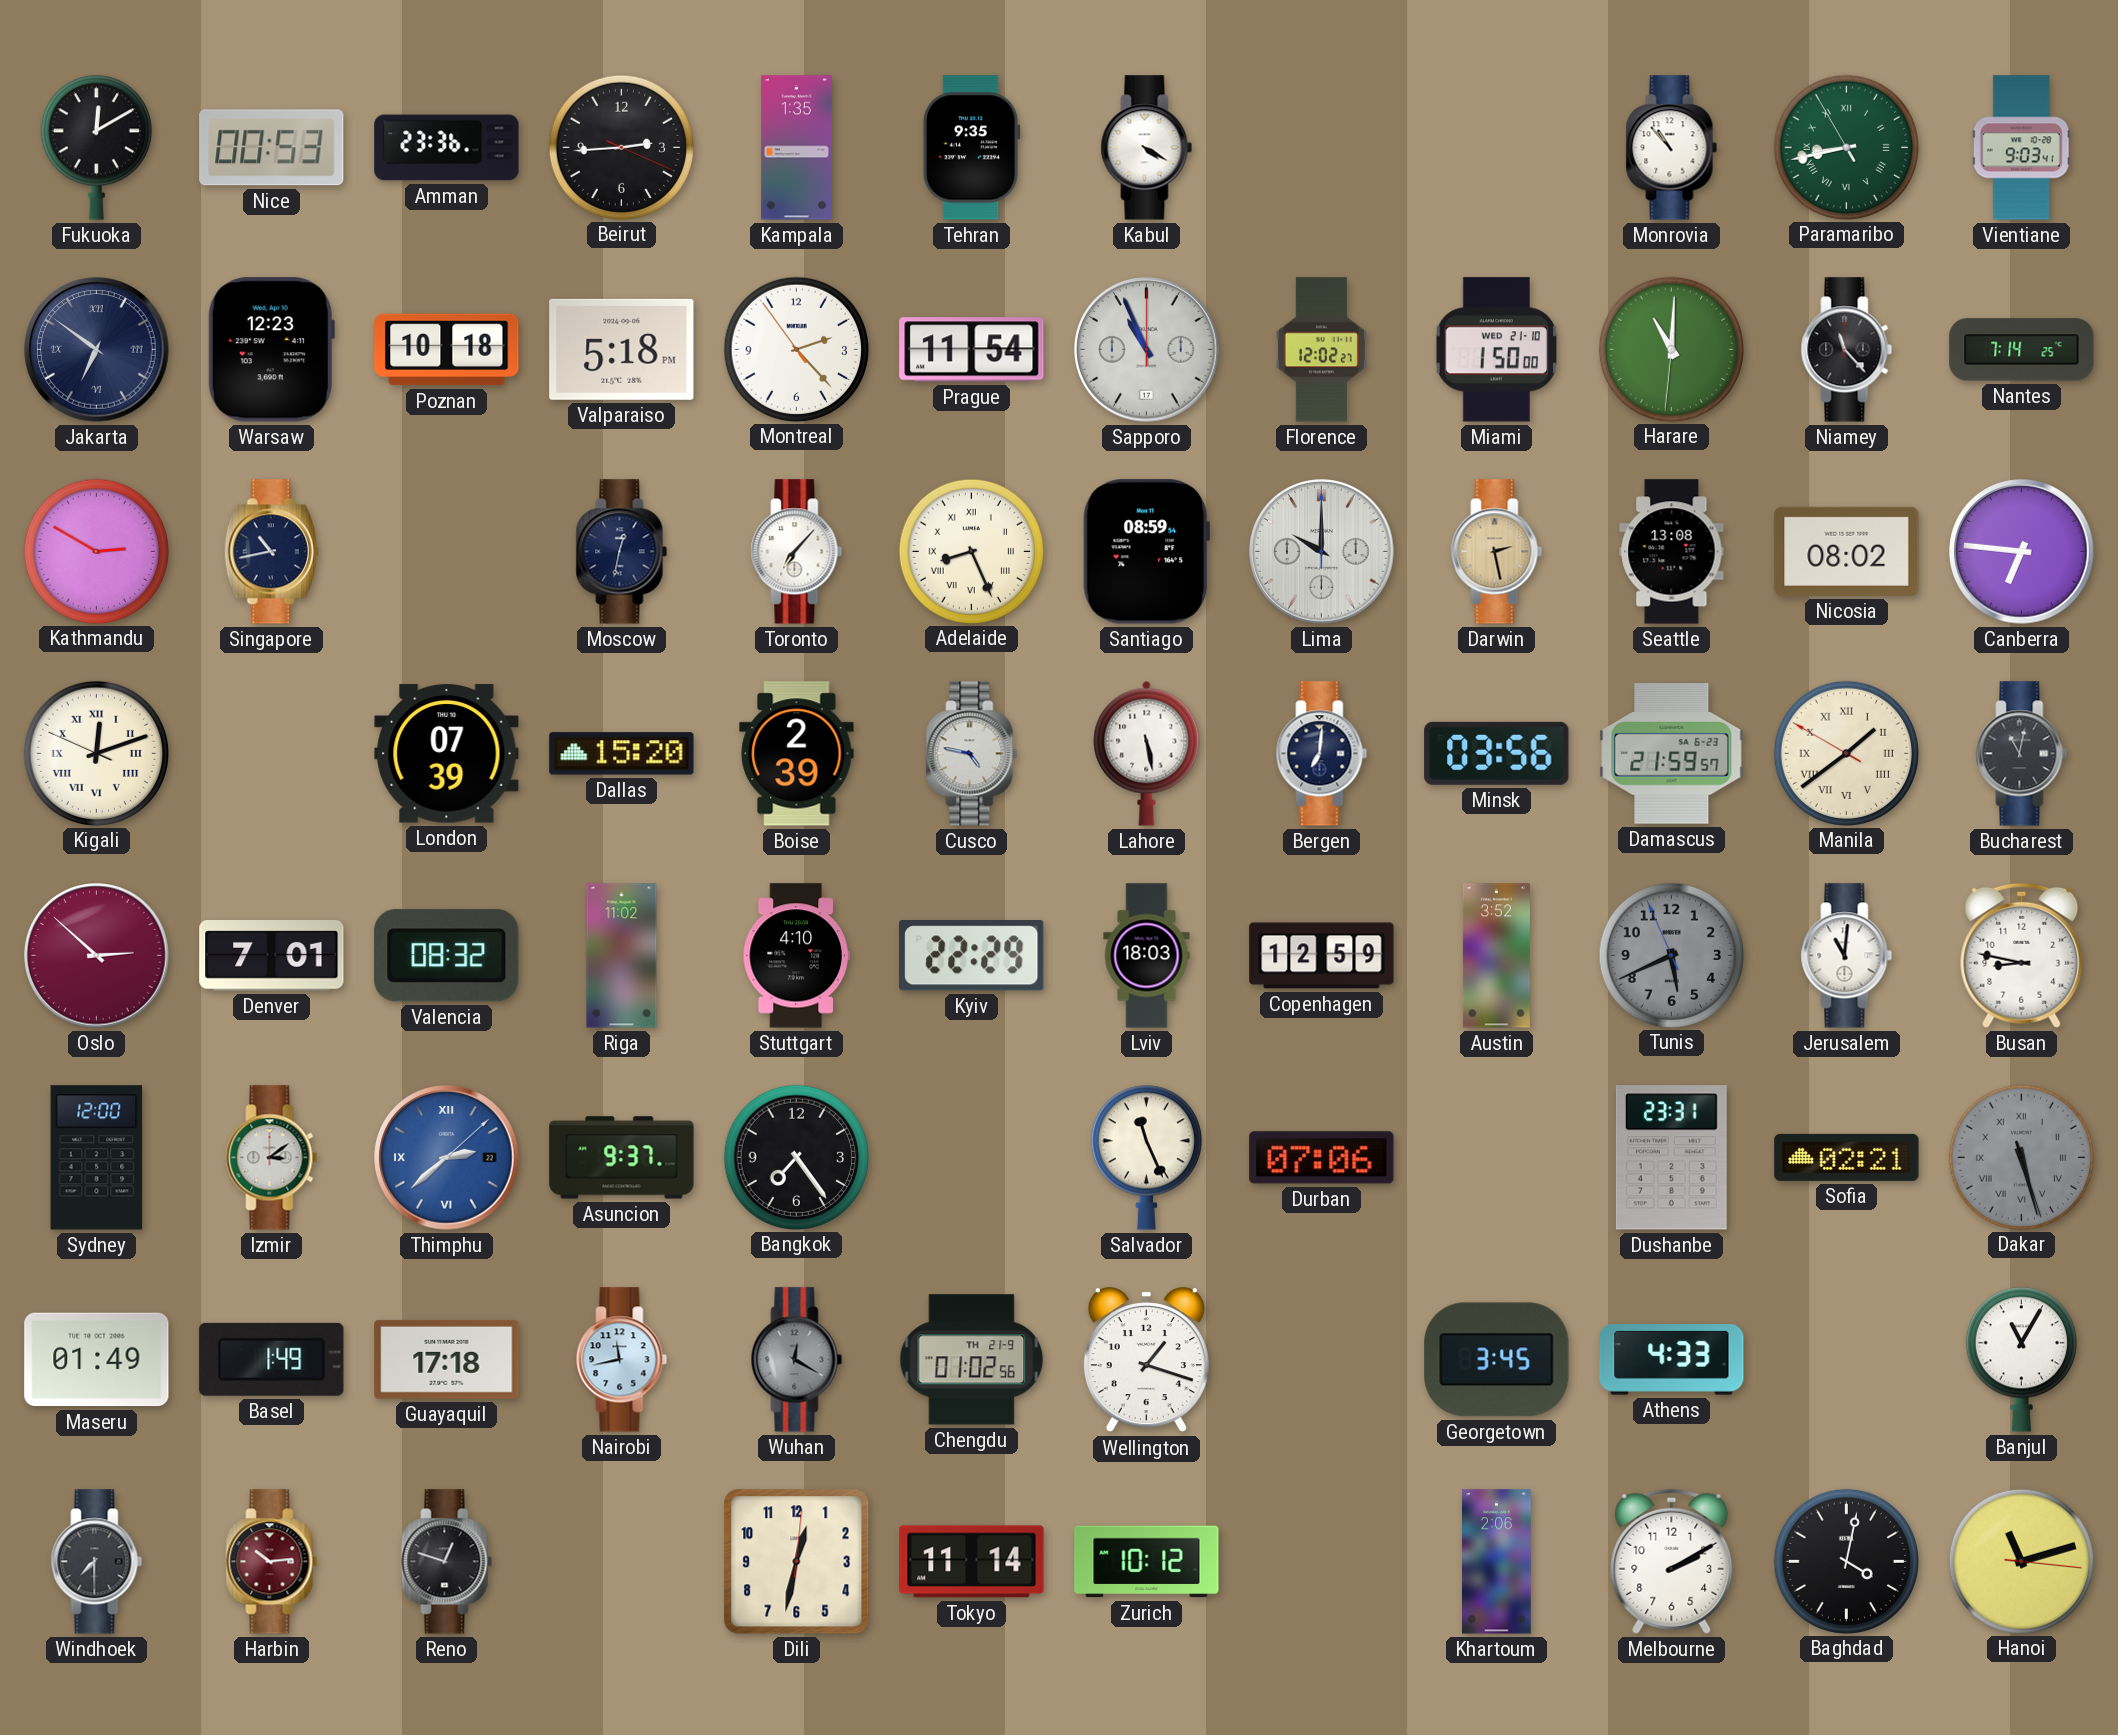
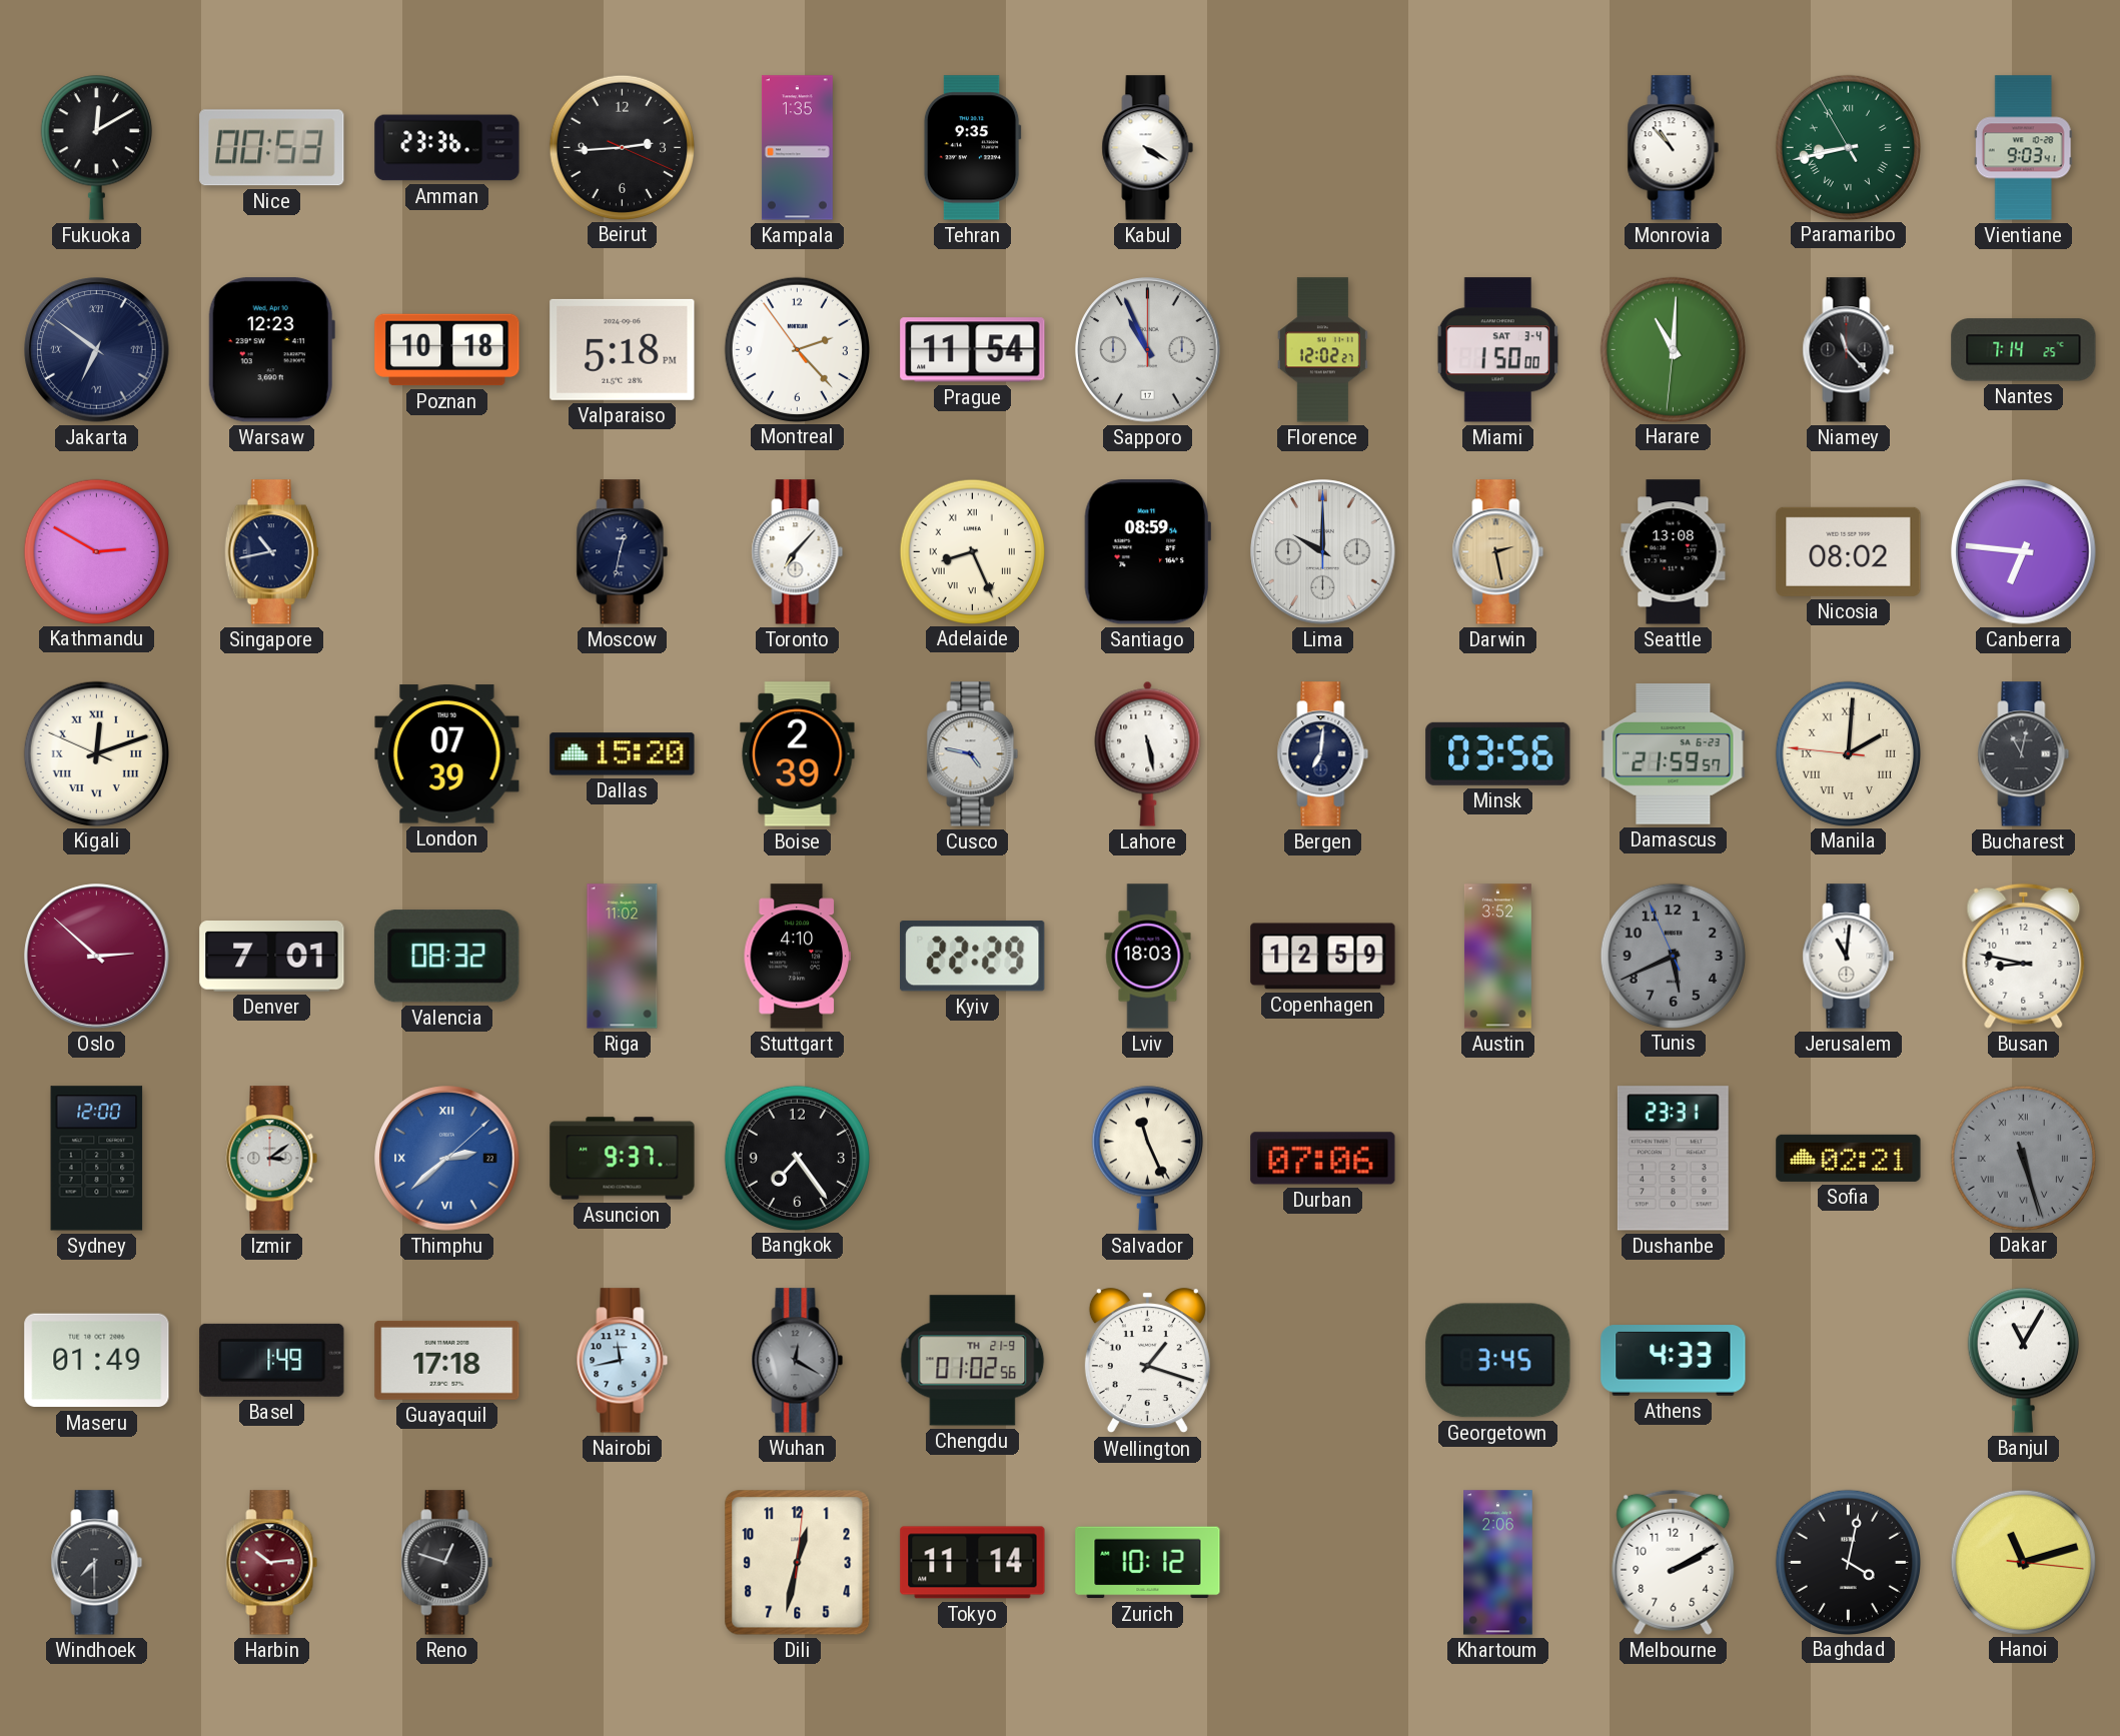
Miami date: WED 21-10 -> SAT 3-4
Manila: 1:38 -> 2:00
